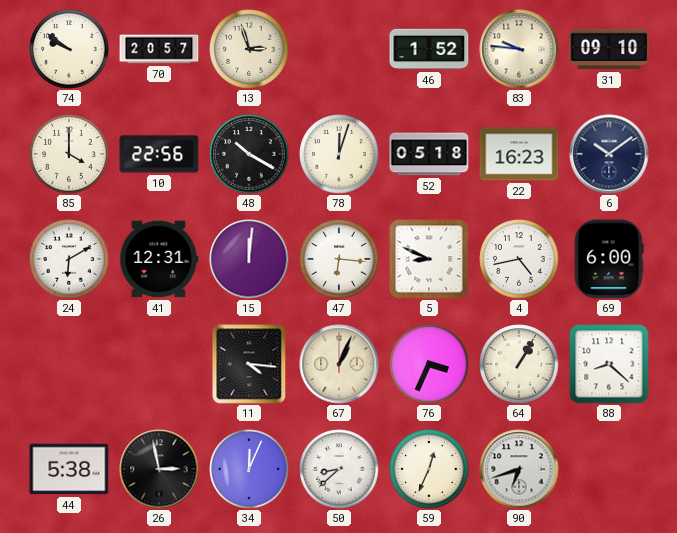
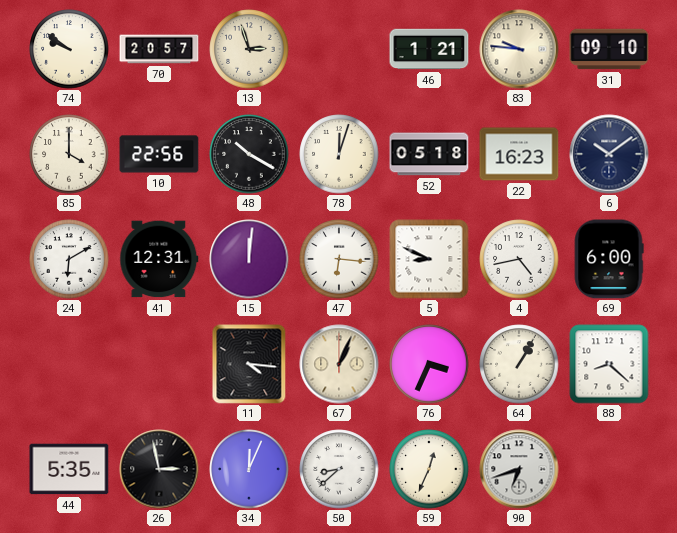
46: 1:52 -> 1:21
44: 5:38 -> 5:35
